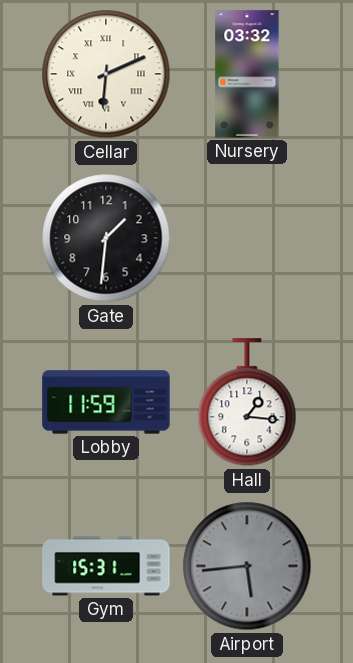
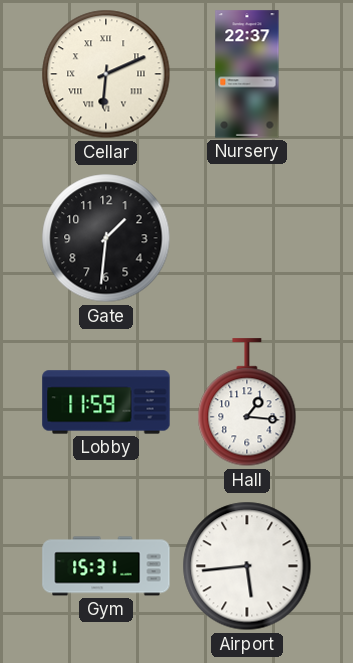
Nursery: 03:32 -> 22:37
Airport dial: grey -> white
